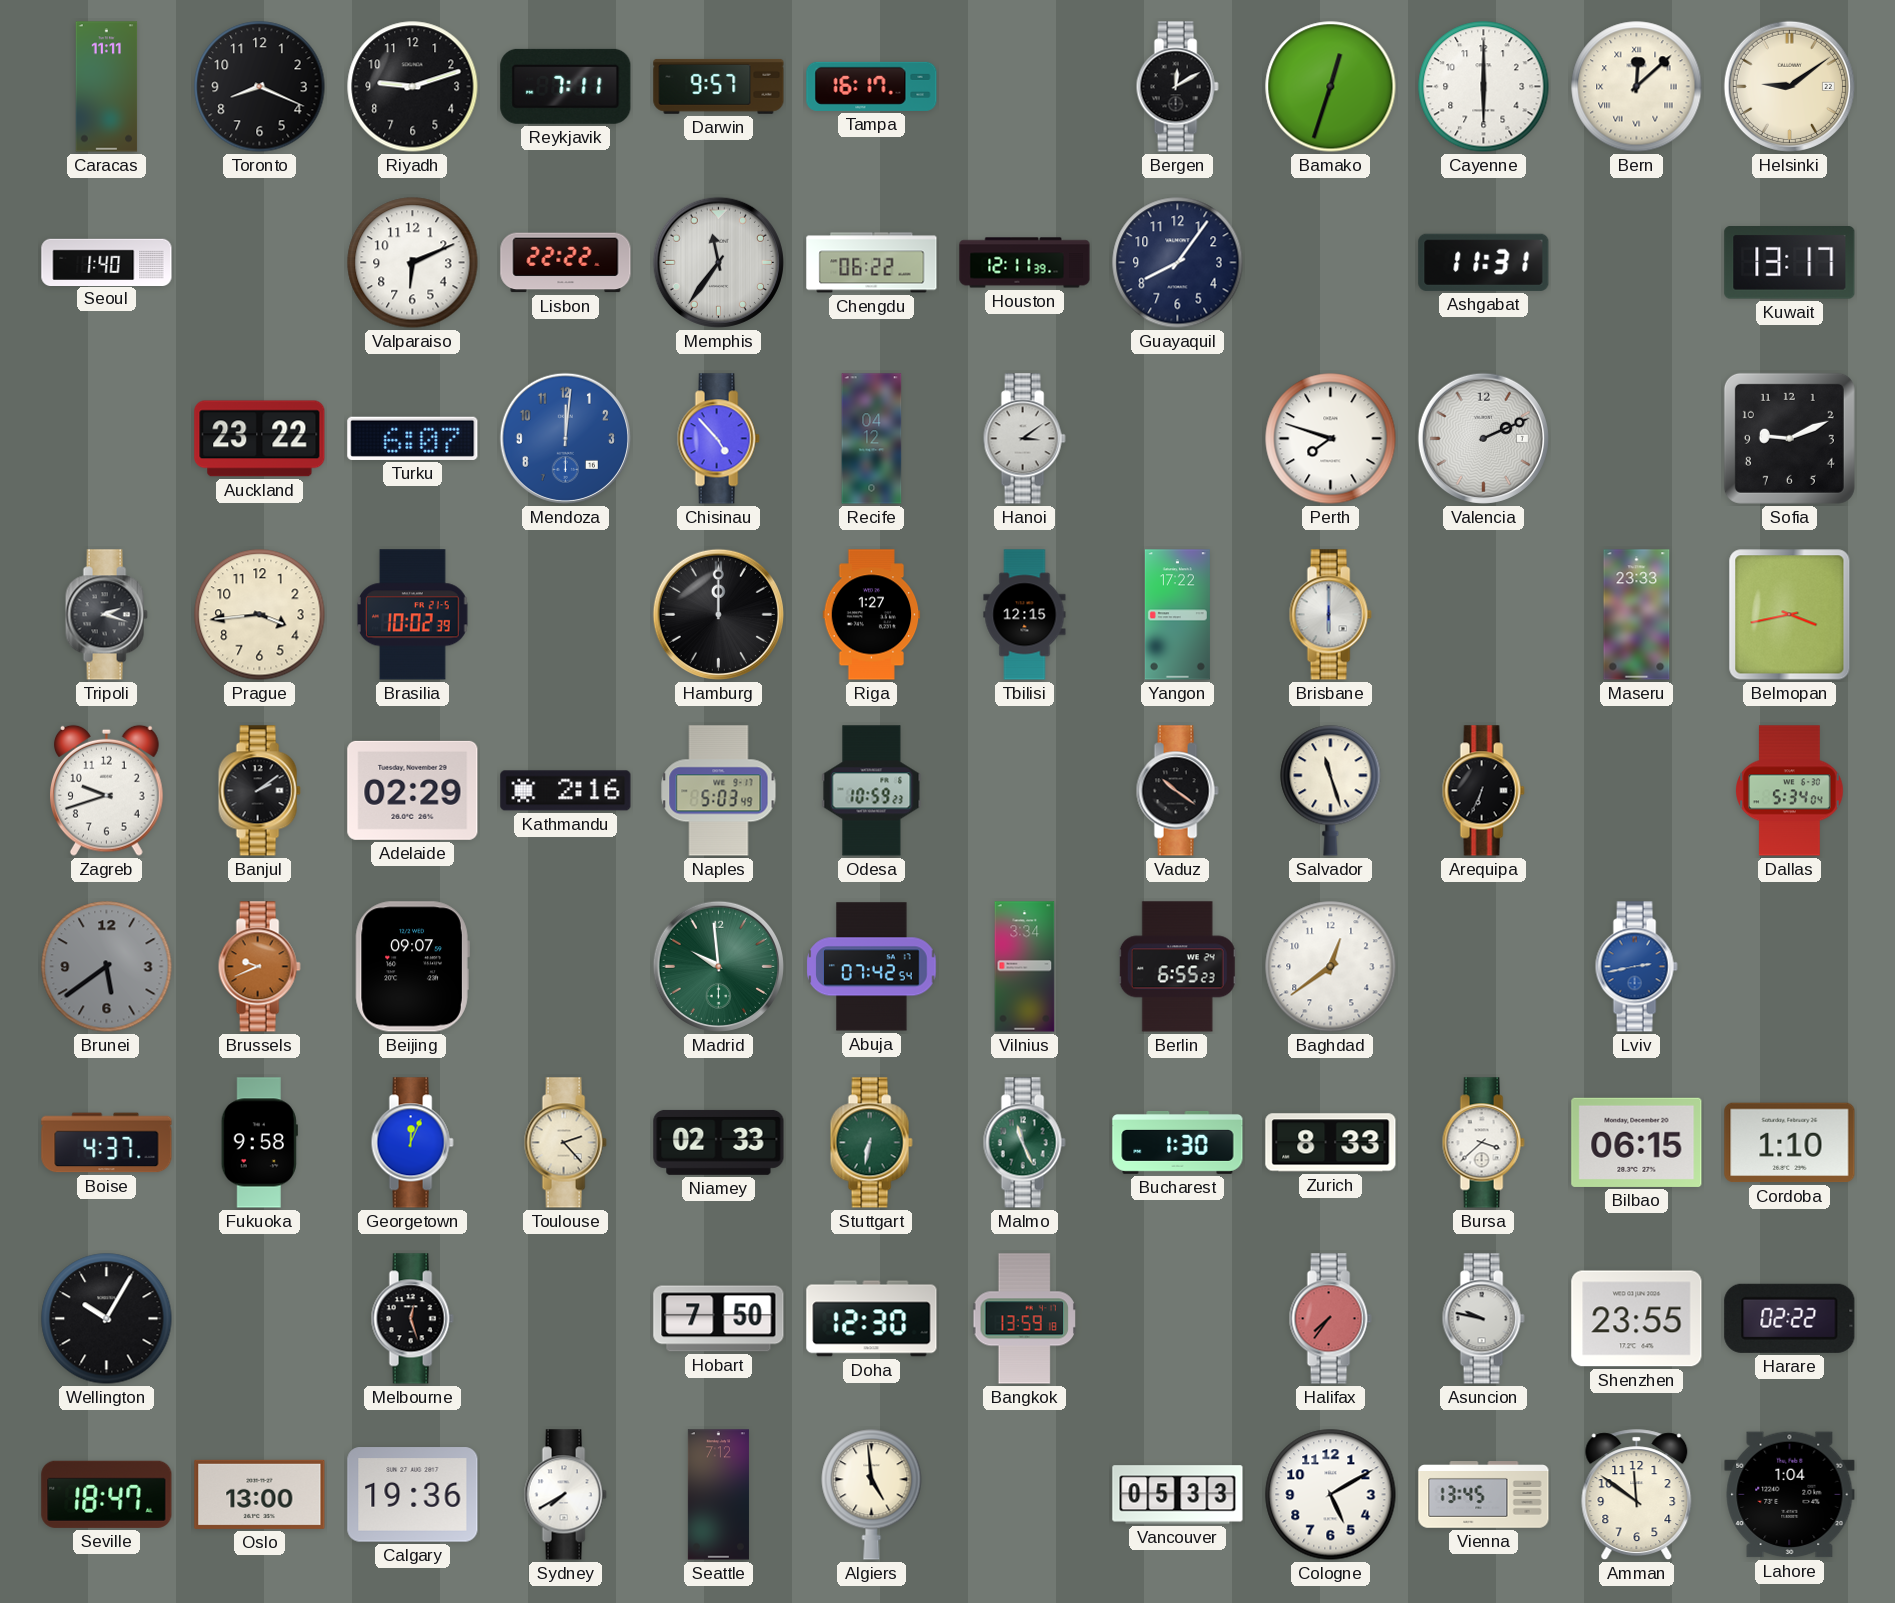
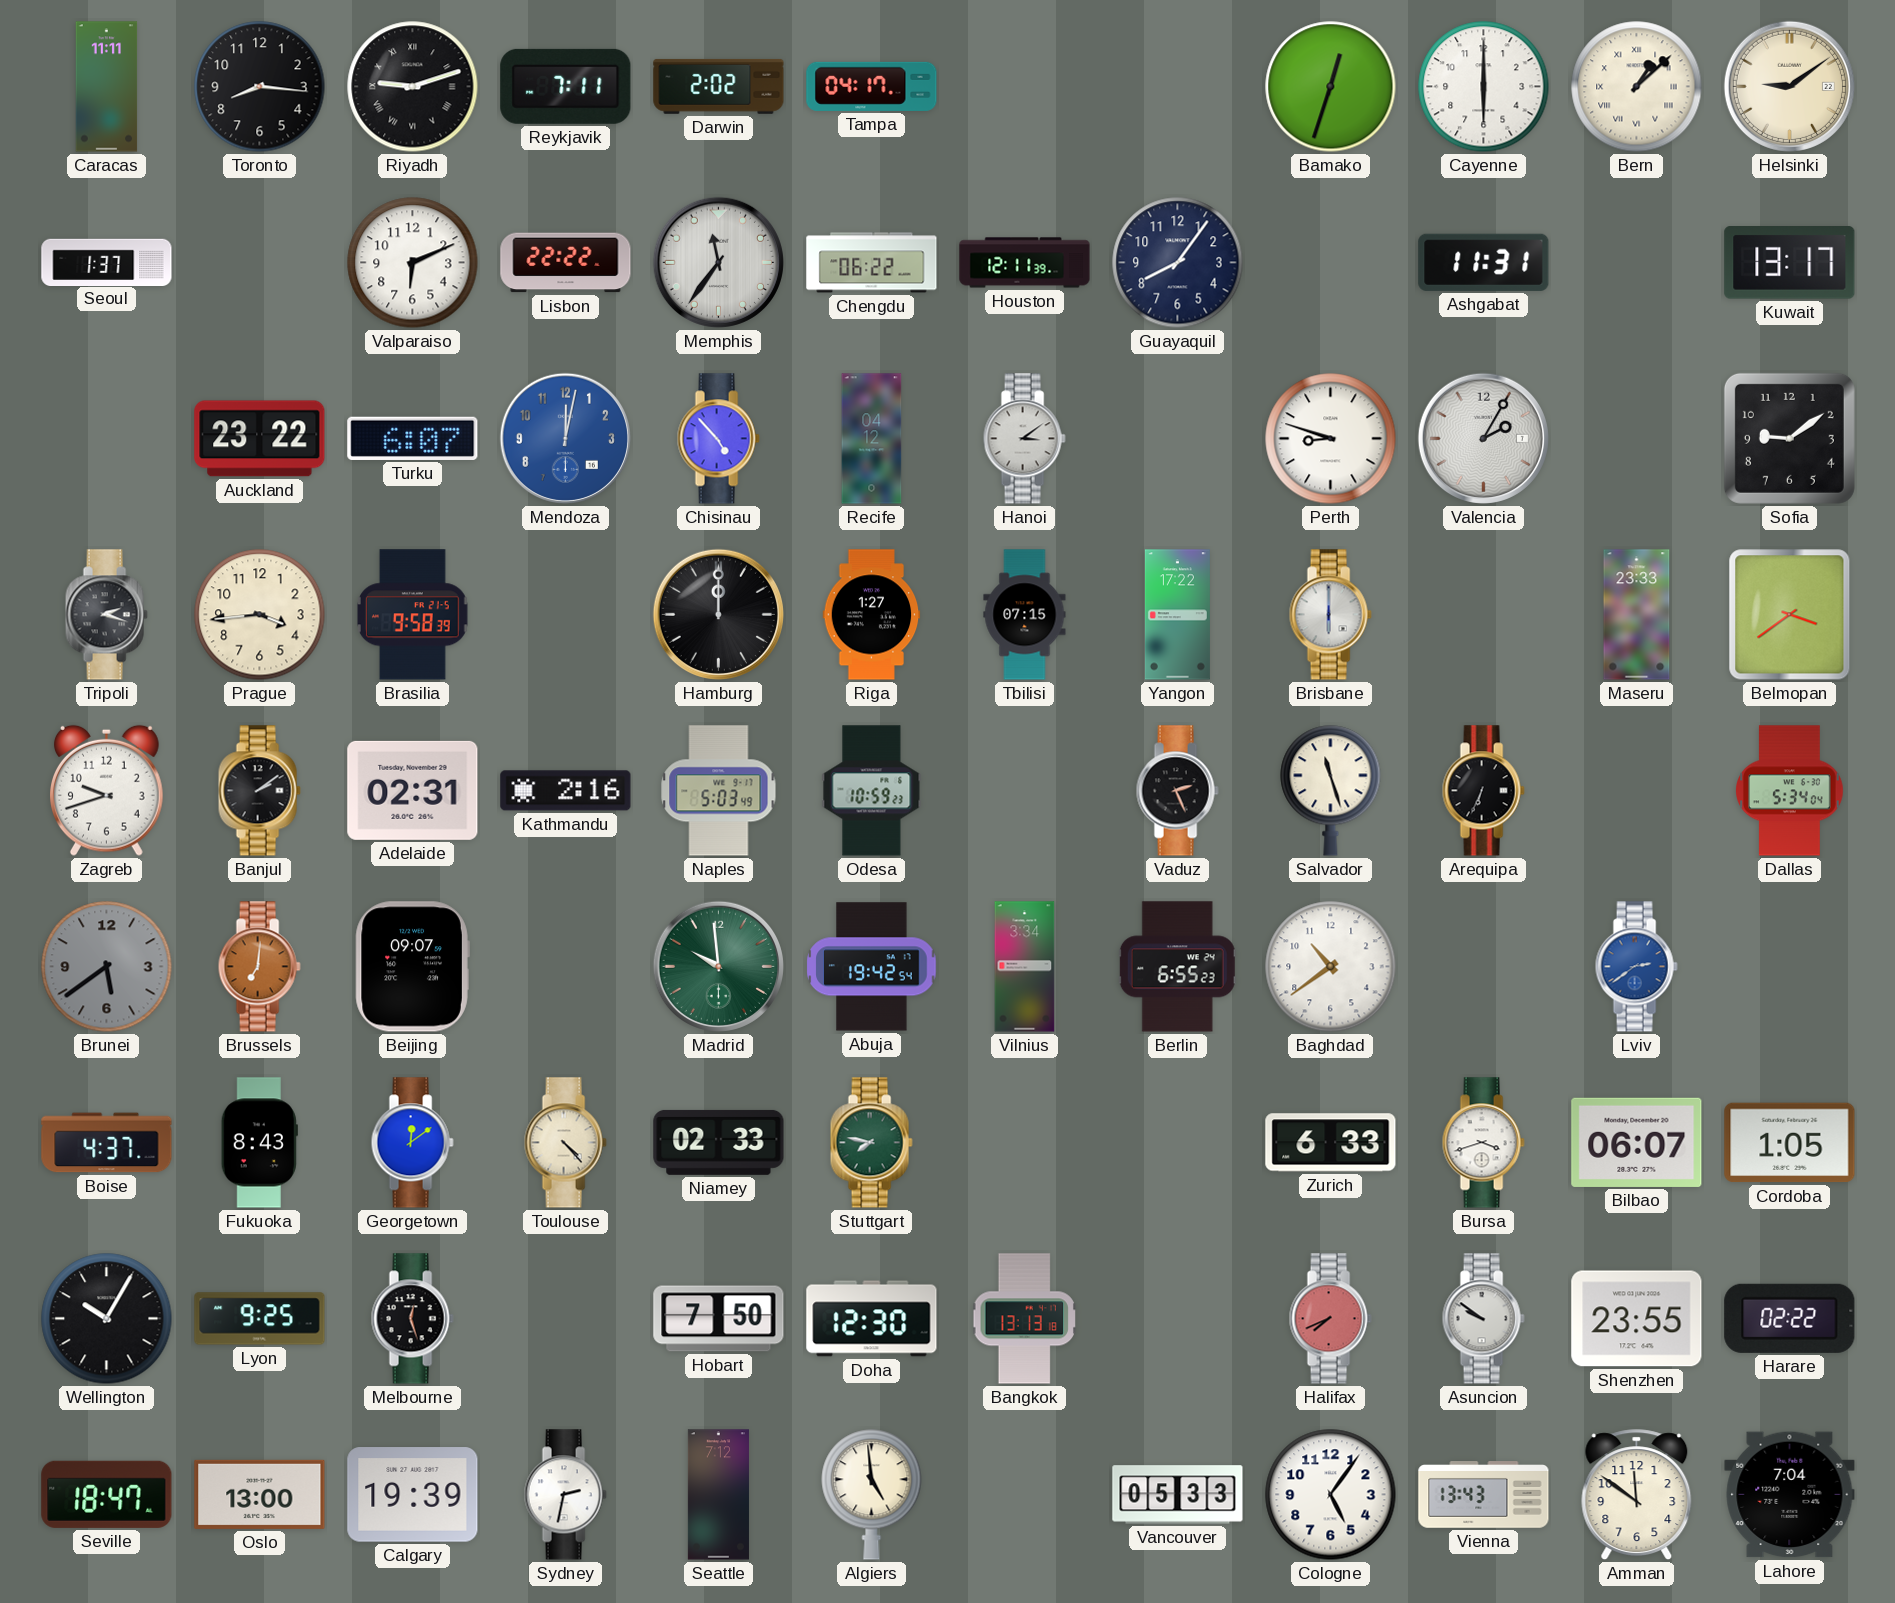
Toronto: 8:19 -> 8:16
Riyadh numerals: Arabic -> Roman
Darwin: 9:57 -> 2:02
Tampa: 16:17 -> 04:17
Bergen: 12:10 -> none
Bern: 12:08 -> 1:08
Seoul: 1:40 -> 1:37
Mendoza: 12:01 -> 12:02
Perth: 7:48 -> 8:48
Valencia: 2:11 -> 2:05
Sofia: 9:11 -> 9:09
Brasilia: 10:02 -> 9:58
Tbilisi: 12:15 -> 07:15
Belmopan: 3:43 -> 3:39
Adelaide: 02:29 -> 02:31
Vaduz: 10:21 -> 2:26
Brussels: 9:41 -> 7:01
Abuja: 07:42 -> 19:42
Baghdad: 12:39 -> 10:39
Lviv: 2:43 -> 2:39
Fukuoka: 9:58 -> 8:43
Georgetown: 12:04 -> 12:09
Toulouse: 2:23 -> 4:23
Stuttgart: 6:32 -> 7:47
Malmo: 11:26 -> none
Bucharest: 1:30 -> none
Zurich: 8:33 -> 6:33
Bursa: 3:38 -> 3:42
Bilbao: 06:15 -> 06:07
Cordoba: 1:10 -> 1:05
Lyon: none -> 9:25
Bangkok: 13:59 -> 13:13
Halifax: 7:36 -> 7:41
Asuncion: 9:47 -> 9:51
Calgary: 19:36 -> 19:39
Sydney: 7:40 -> 2:32
Cologne: 5:10 -> 5:06
Vienna: 13:45 -> 13:43
Lahore: 1:04 -> 7:04
